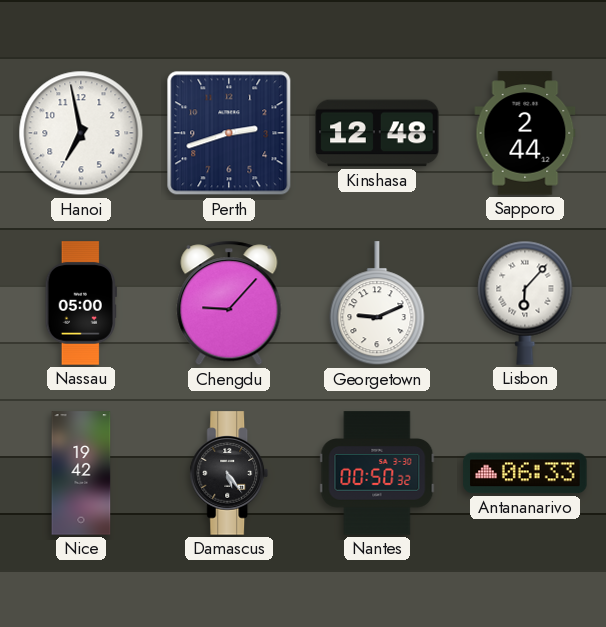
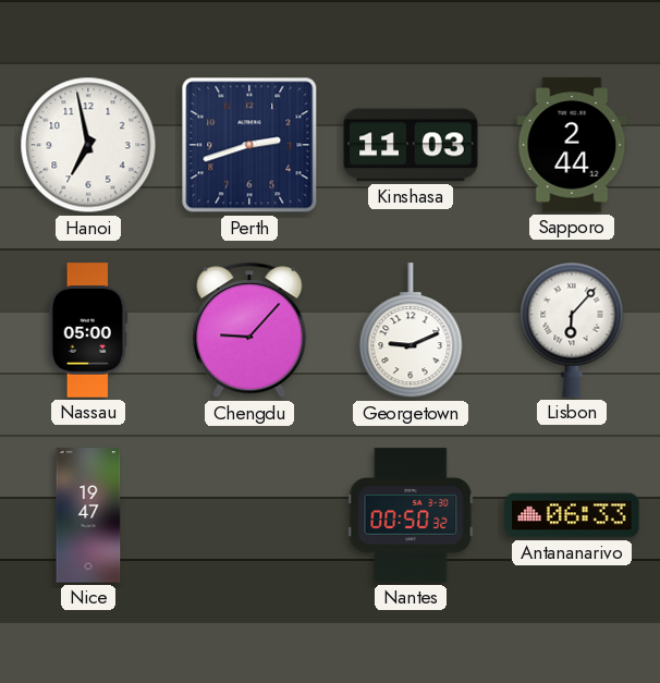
Kinshasa: 12:48 -> 11:03
Nice: 19:42 -> 19:47
Damascus: 5:24 -> none
